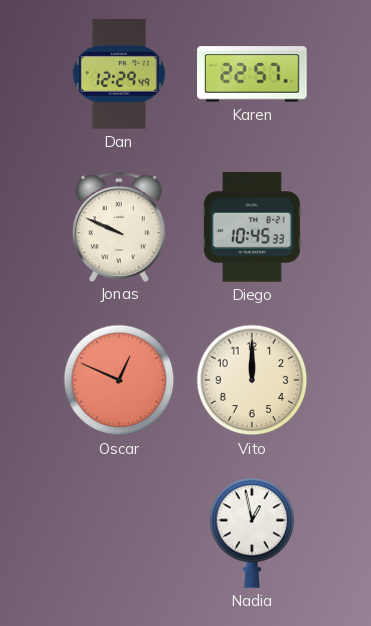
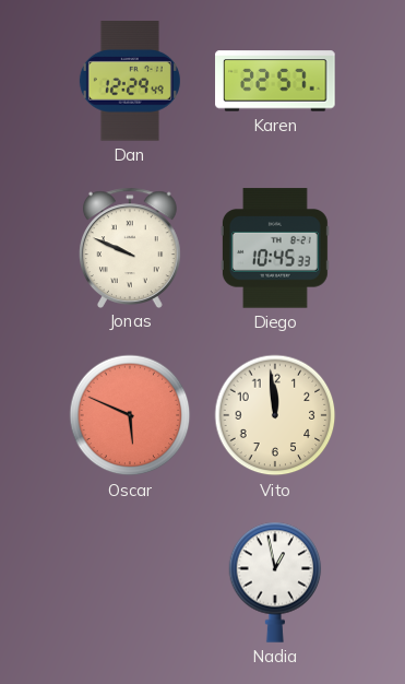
Oscar: 12:49 -> 5:49
Vito: 12:00 -> 11:59
